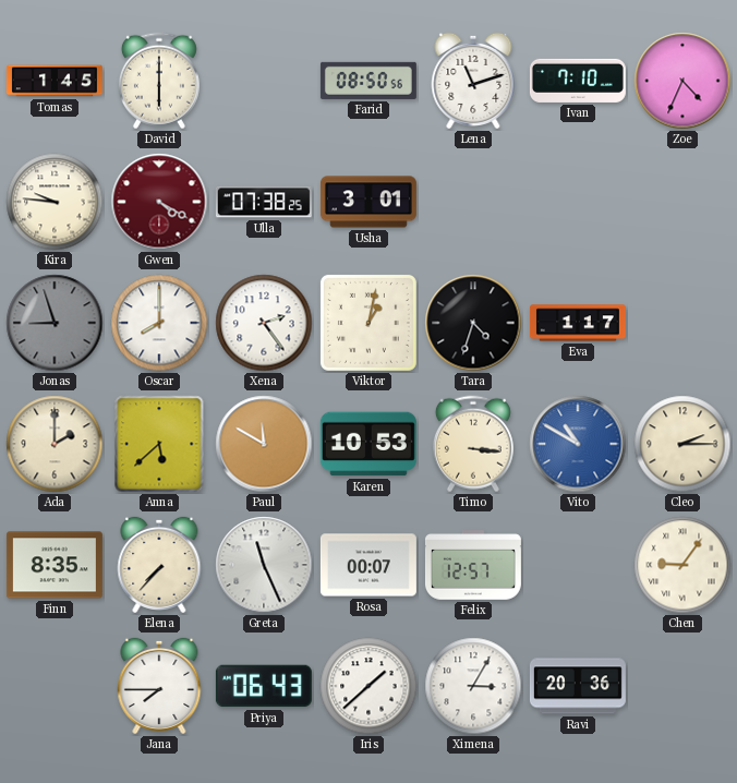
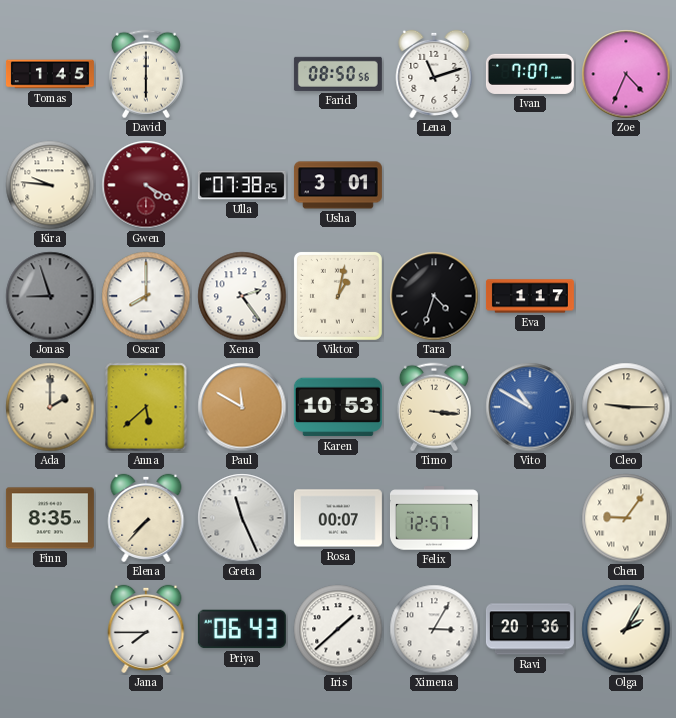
Ivan: 7:10 -> 7:07
Cleo: 2:15 -> 9:15
Olga: none -> 2:05
